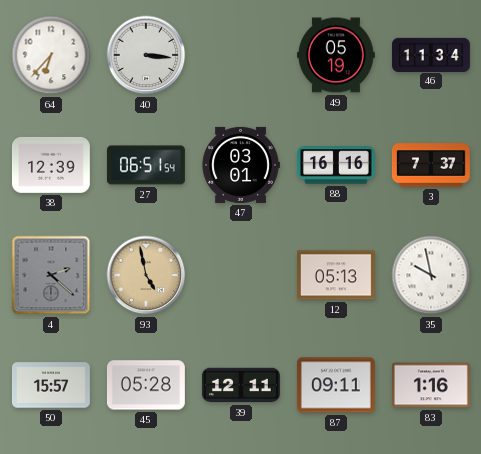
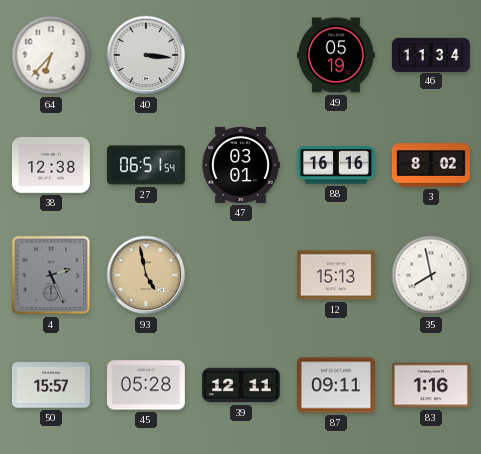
38: 12:39 -> 12:38
3: 7:37 -> 8:02
4: 2:22 -> 2:26
12: 05:13 -> 15:13
35: 9:58 -> 7:58
